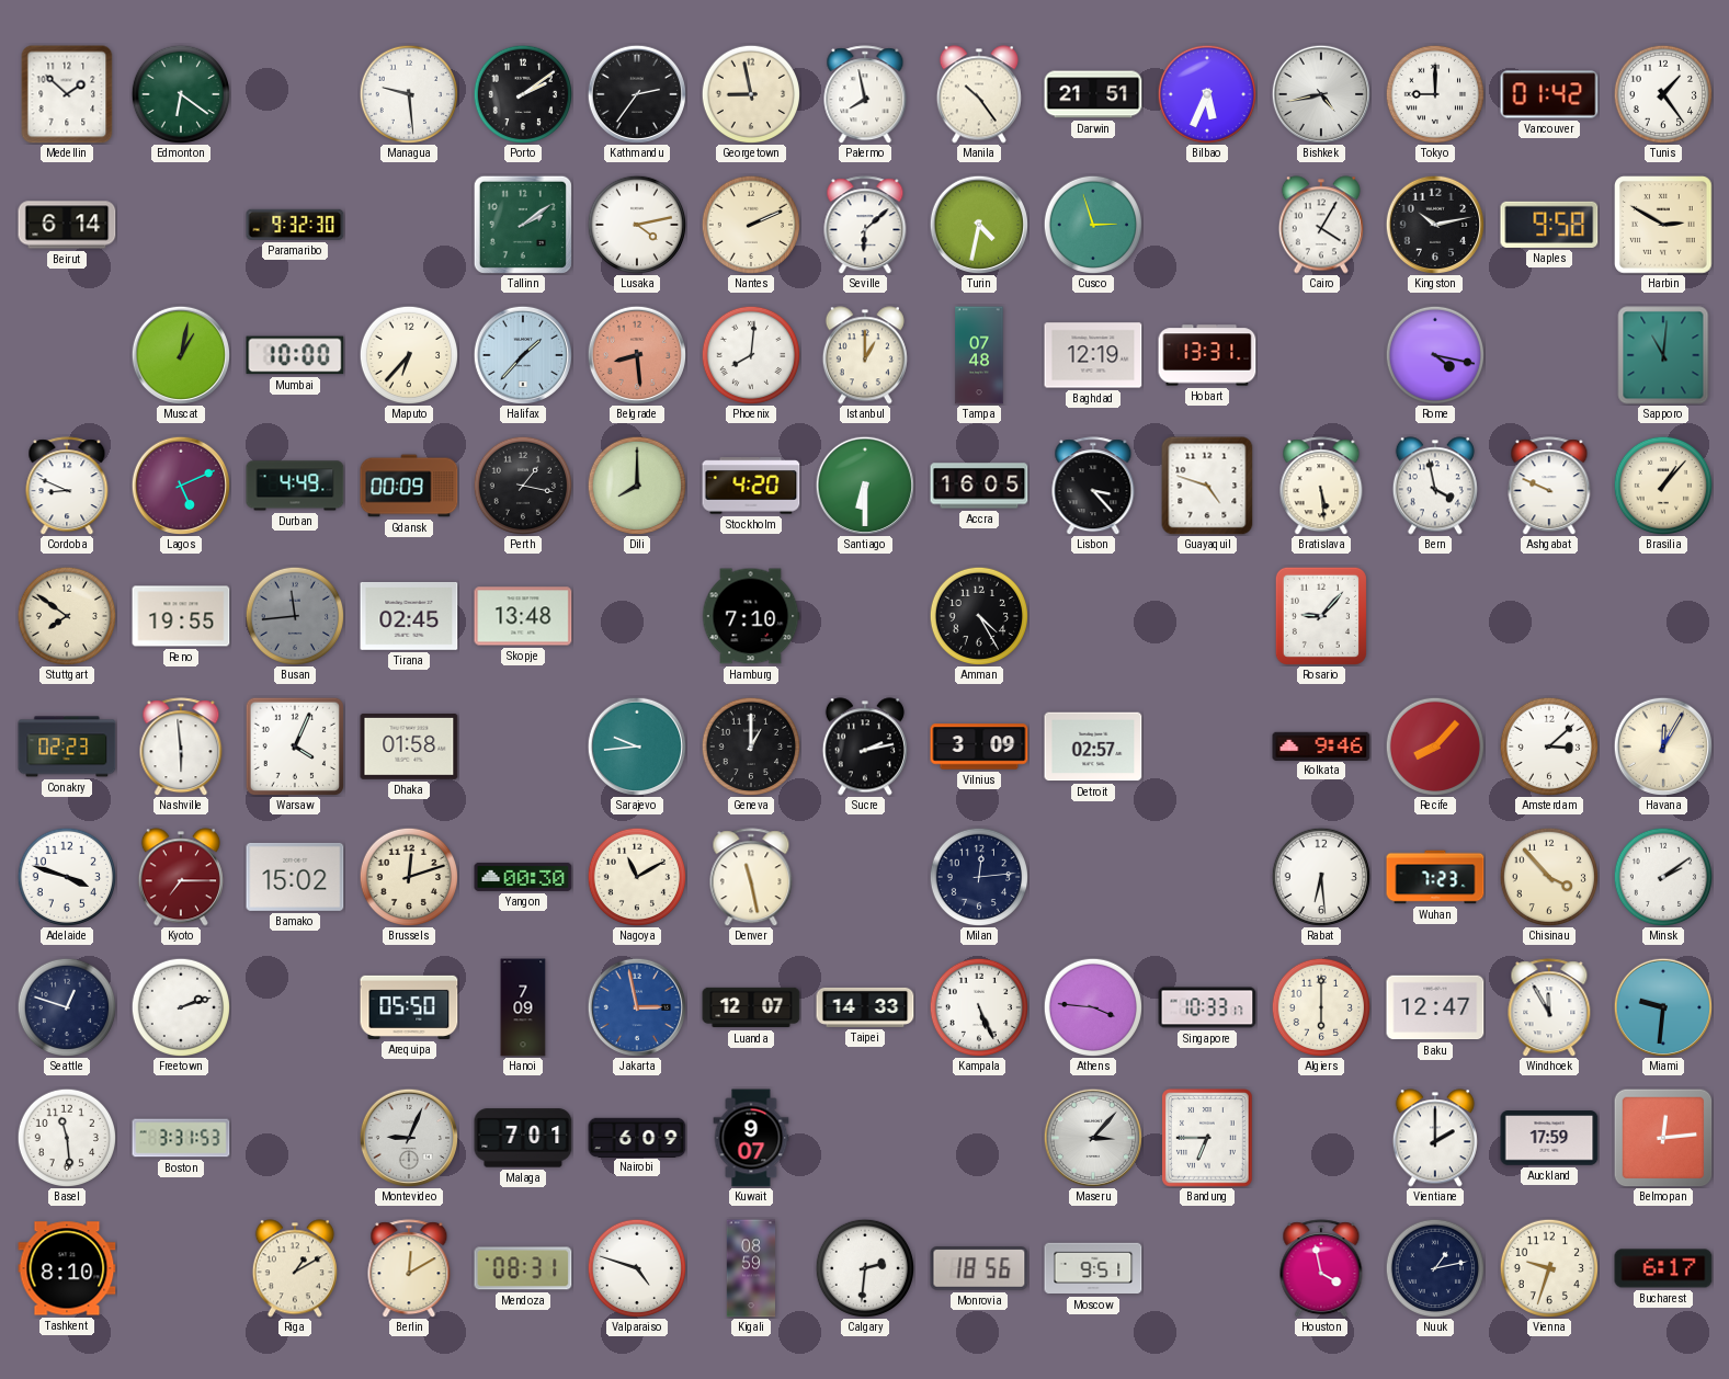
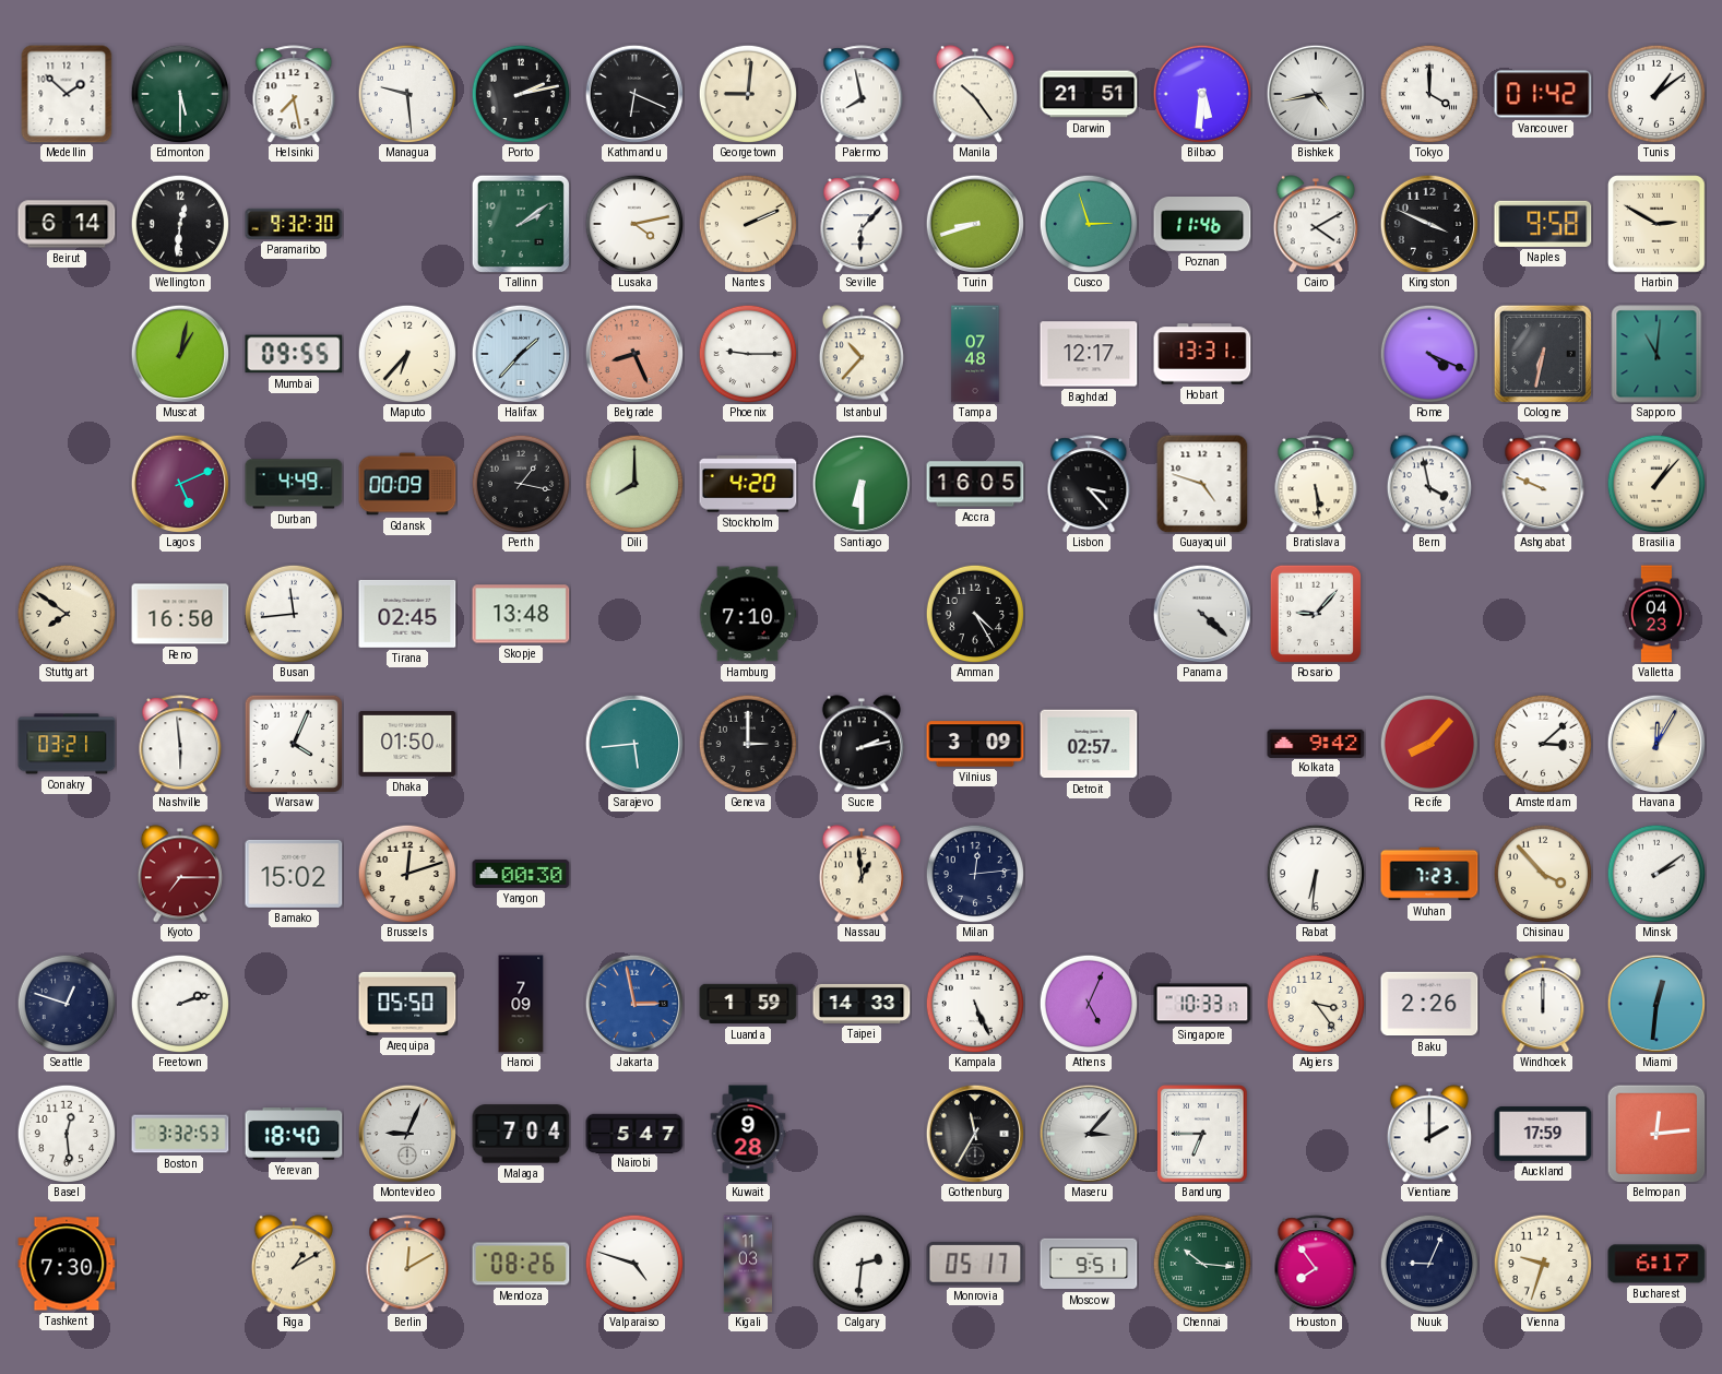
Edmonton: 6:21 -> 5:30
Helsinki: none -> 7:28
Porto: 2:09 -> 2:13
Kathmandu: 2:36 -> 6:19
Georgetown: 8:58 -> 9:01
Bilbao: 5:34 -> 5:31
Tokyo: 9:00 -> 4:00
Tunis: 1:24 -> 1:09
Wellington: none -> 12:31
Seville: 6:08 -> 6:07
Turin: 4:32 -> 8:42
Poznan: none -> 11:46
Cairo: 4:05 -> 4:10
Kingston: 10:13 -> 3:49
Mumbai: 10:00 -> 09:55
Belgrade: 8:29 -> 8:26
Phoenix: 8:01 -> 9:15
Istanbul: 1:00 -> 10:37
Baghdad: 12:19 -> 12:17
Rome: 4:17 -> 4:19
Cologne: none -> 6:32
Cordoba: 8:49 -> none
Reno: 19:55 -> 16:50
Busan dial: grey -> white
Panama: none -> 4:22
Valletta: none -> 04:23
Conakry: 02:23 -> 03:21
Dhaka: 01:58 -> 01:50
Sarajevo: 9:44 -> 5:44
Geneva: 1:00 -> 3:00
Kolkata: 9:46 -> 9:42
Adelaide: 3:48 -> none
Nagoya: 11:10 -> none
Denver: 11:28 -> none
Nassau: none -> 12:59
Rabat: 6:29 -> 6:31
Luanda: 12:07 -> 1:59
Athens: 3:46 -> 5:04
Algiers: 6:00 -> 3:24
Baku: 12:47 -> 2:26
Windhoek: 11:55 -> 12:00
Miami: 9:31 -> 12:31
Basel: 11:29 -> 12:29
Boston: 3:31 -> 3:32
Yerevan: none -> 18:40
Malaga: 7:01 -> 7:04
Nairobi: 6:09 -> 5:47
Kuwait: 9:07 -> 9:28
Gothenburg: none -> 11:35
Tashkent: 8:10 -> 7:30
Mendoza: 08:31 -> 08:26
Kigali: 08:59 -> 11:03
Monrovia: 18:56 -> 05:17
Chennai: none -> 10:16
Houston: 3:58 -> 7:54
Nuuk: 1:13 -> 9:04
